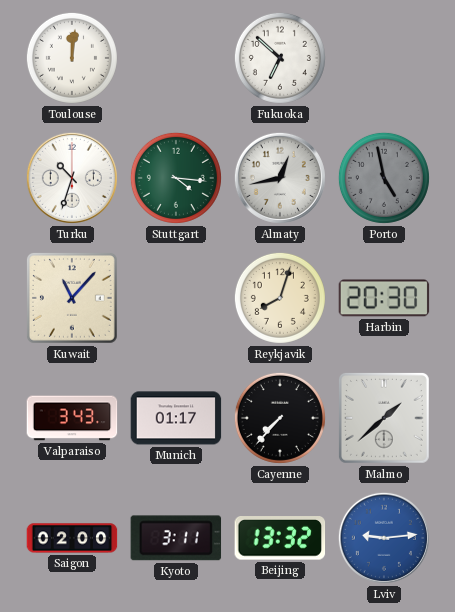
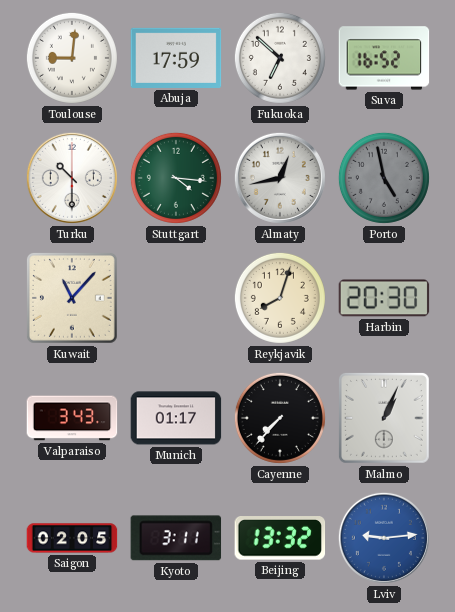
Toulouse: 12:01 -> 9:01
Abuja: none -> 17:59
Suva: none -> 16:52
Turku: 10:33 -> 10:30
Malmo: 1:38 -> 1:04
Saigon: 02:00 -> 02:05
